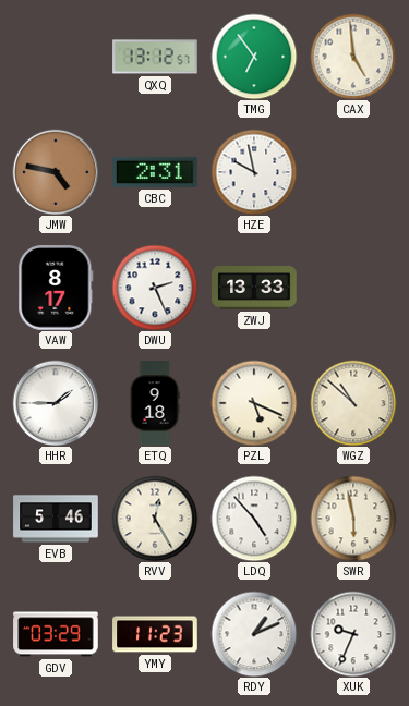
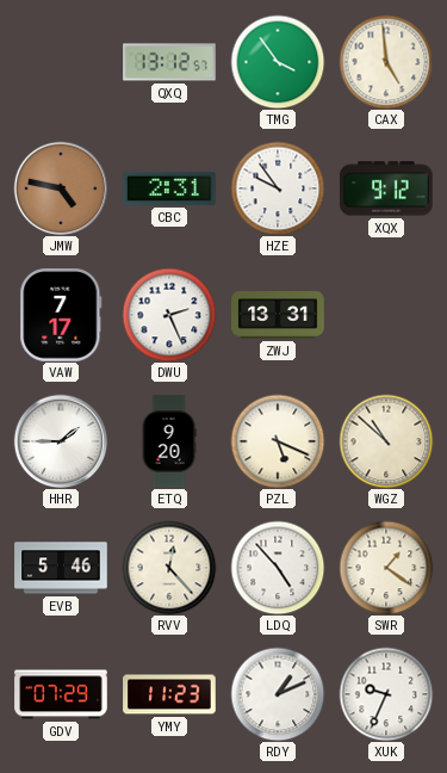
TMG: 6:54 -> 3:54
HZE: 9:58 -> 9:54
XQX: none -> 9:12
VAW: 8:17 -> 7:17
ZWJ: 13:33 -> 13:31
ETQ: 9:18 -> 9:20
RVV: 12:25 -> 12:23
SWR: 5:58 -> 1:21
GDV: 03:29 -> 07:29
